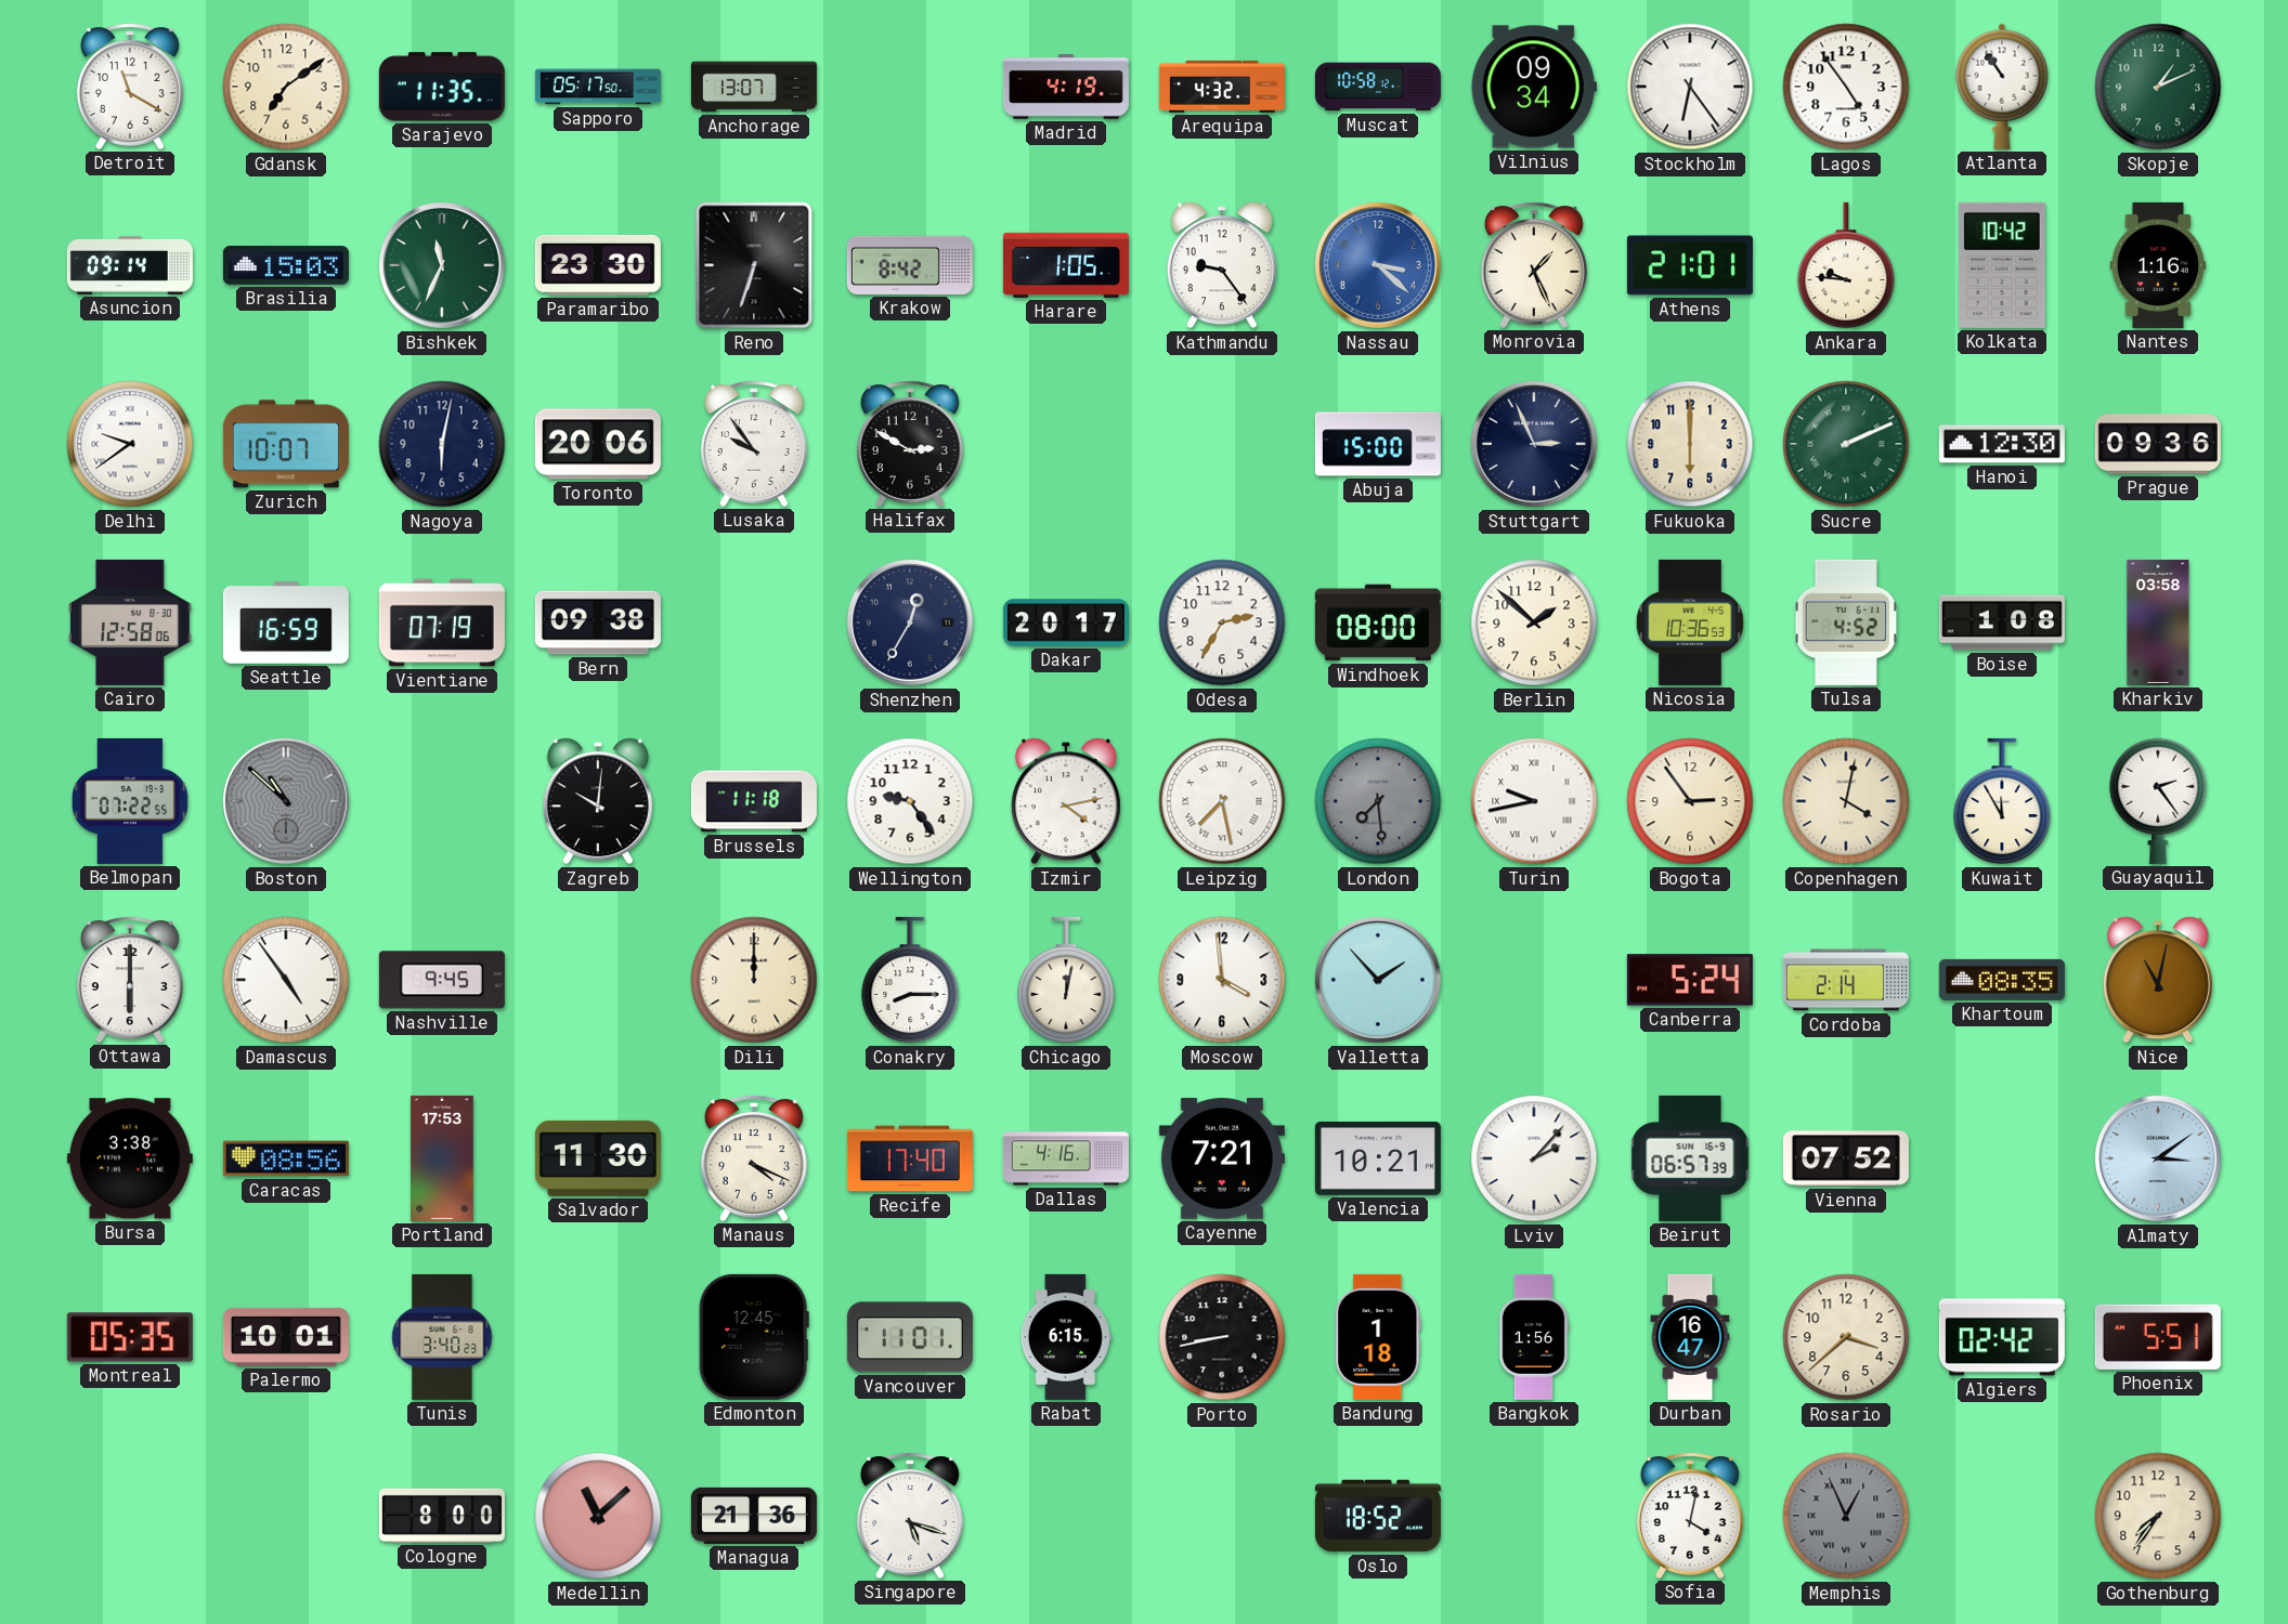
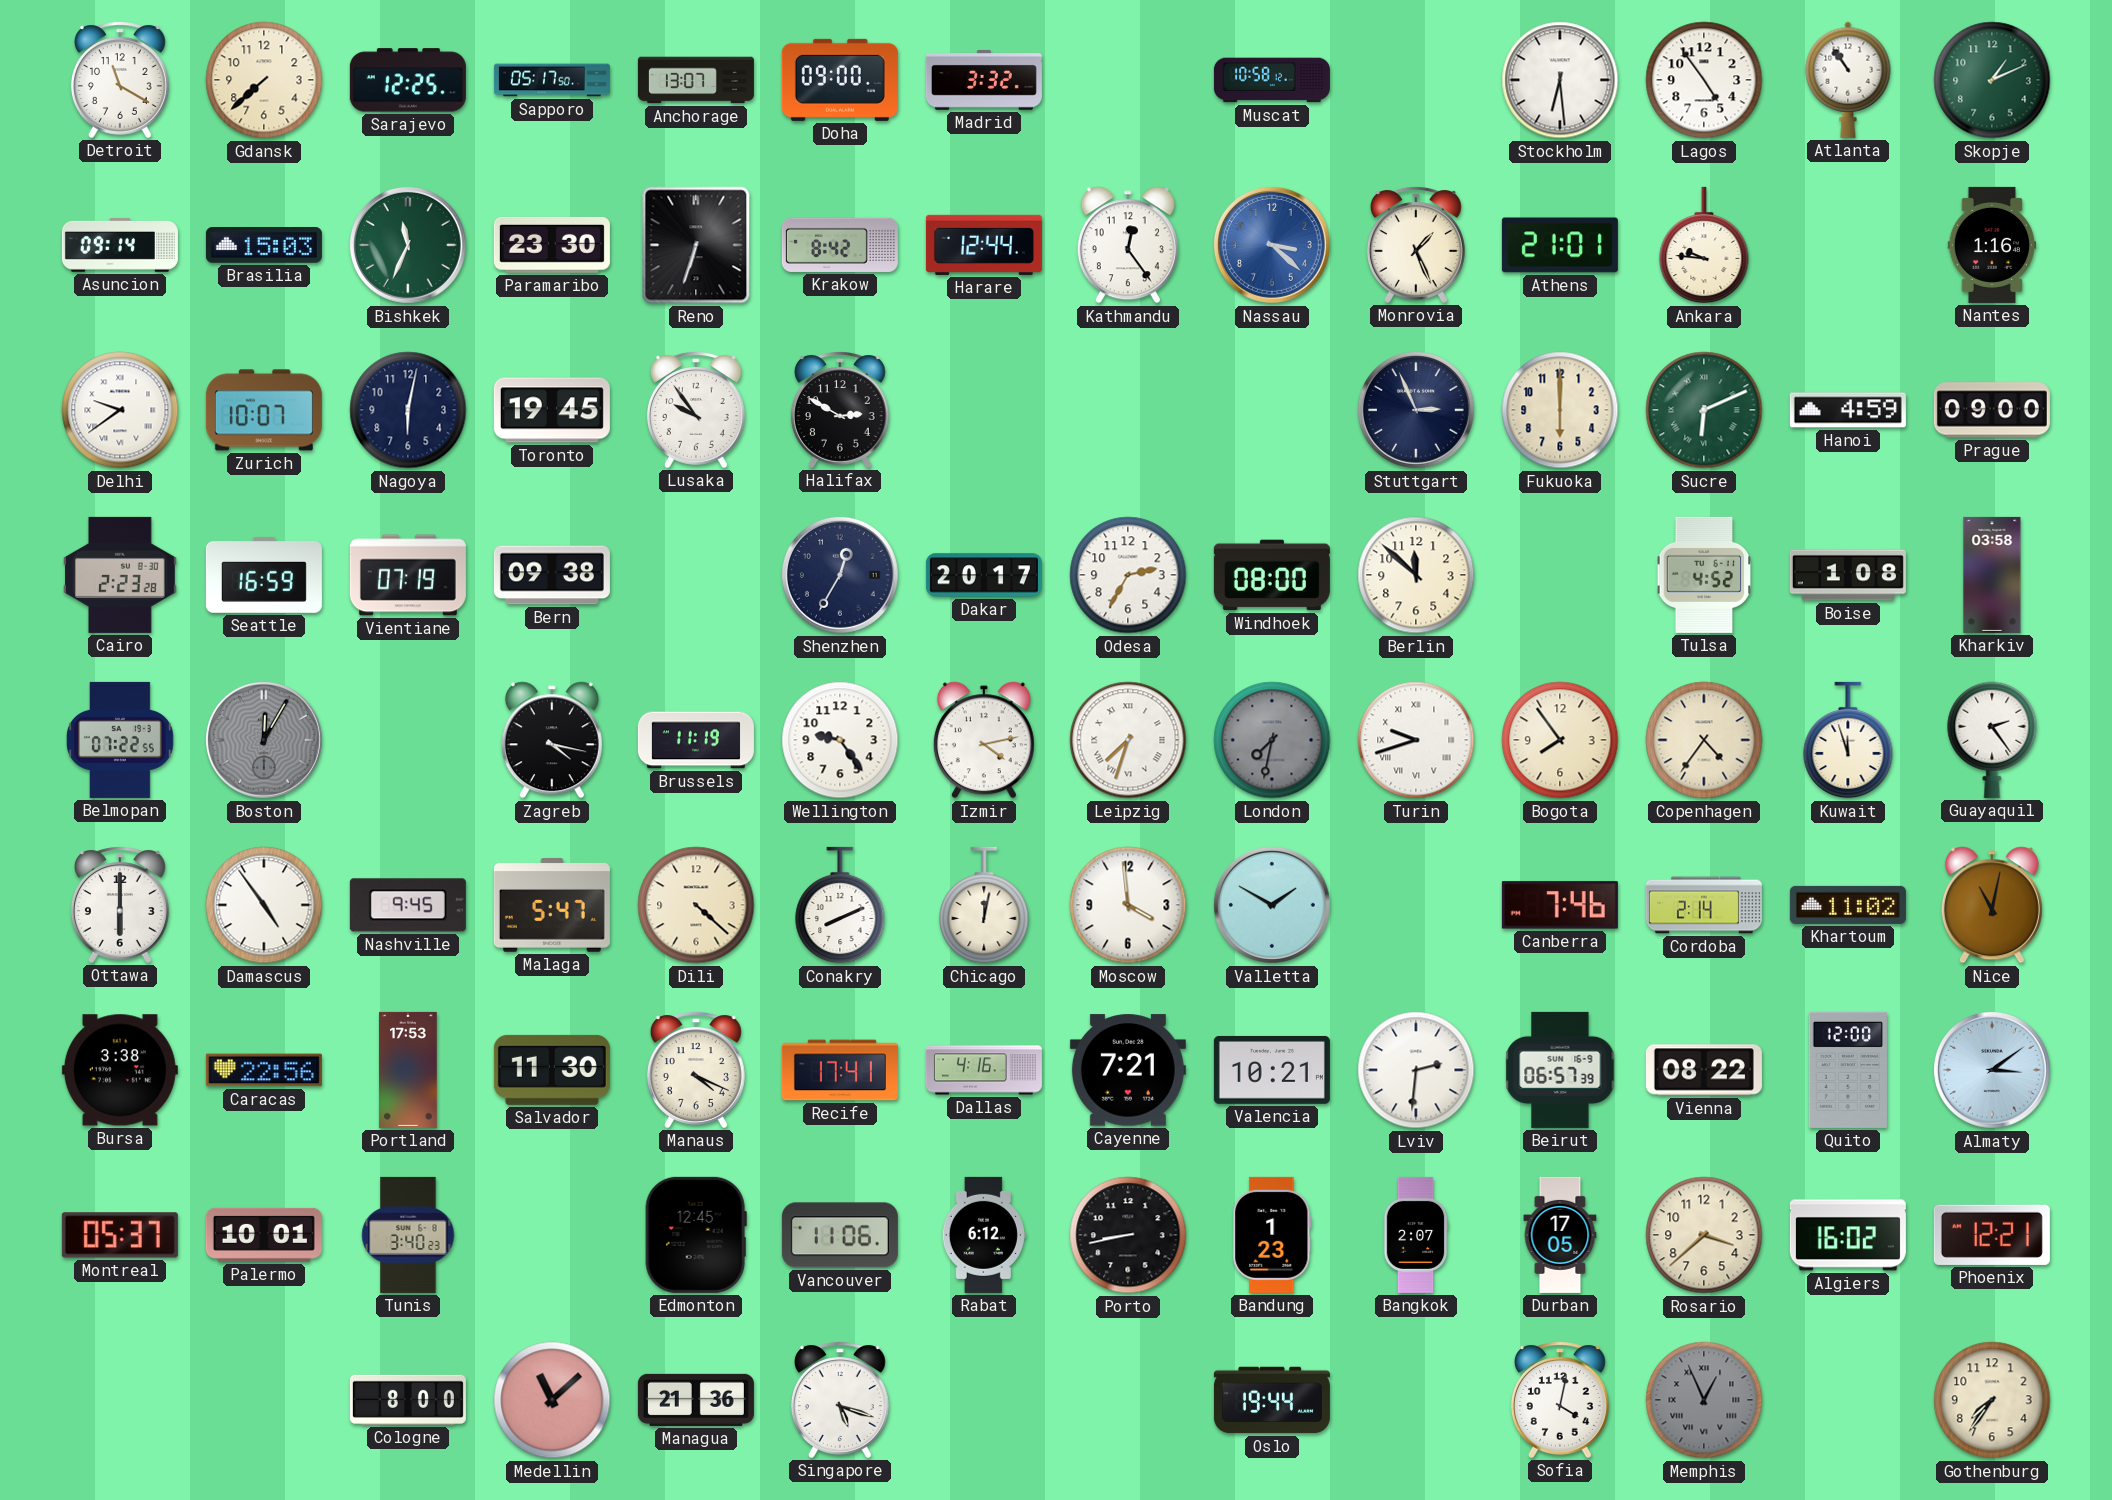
Gdansk: 7:09 -> 7:38
Sarajevo: 11:35 -> 12:25
Doha: none -> 09:00
Madrid: 4:19 -> 3:32
Arequipa: 4:32 -> none
Vilnius: 09:34 -> none
Stockholm: 6:24 -> 6:29
Harare: 1:05 -> 12:44
Kathmandu: 9:24 -> 12:24
Kolkata: 10:42 -> none
Toronto: 20:06 -> 19:45
Abuja: 15:00 -> none
Sucre: 2:11 -> 6:11
Hanoi: 12:30 -> 4:59
Prague: 09:36 -> 09:00
Cairo: 12:58 -> 2:23
Berlin: 1:52 -> 11:52
Nicosia: 10:36 -> none
Boston: 10:52 -> 12:05
Zagreb: 10:01 -> 4:17
Brussels: 11:18 -> 11:19
Leipzig: 7:28 -> 7:33
London: 7:29 -> 7:32
Turin: 9:43 -> 9:42
Bogota: 2:54 -> 7:54
Copenhagen: 4:02 -> 4:36
Kuwait: 11:55 -> 11:57
Malaga: none -> 5:47
Dili: 12:00 -> 4:22
Conakry: 8:15 -> 8:11
Valletta: 1:53 -> 1:50
Canberra: 5:24 -> 7:46
Khartoum: 08:35 -> 11:02
Caracas: 08:56 -> 22:56
Recife: 17:40 -> 17:41
Lviv: 2:07 -> 2:31
Vienna: 07:52 -> 08:22
Quito: none -> 12:00
Montreal: 05:35 -> 05:37
Vancouver: 11:01 -> 11:06
Rabat: 6:15 -> 6:12
Bandung: 1:18 -> 1:23
Bangkok: 1:56 -> 2:07
Durban: 16:47 -> 17:05
Algiers: 02:42 -> 16:02
Phoenix: 5:51 -> 12:21
Oslo: 18:52 -> 19:44
